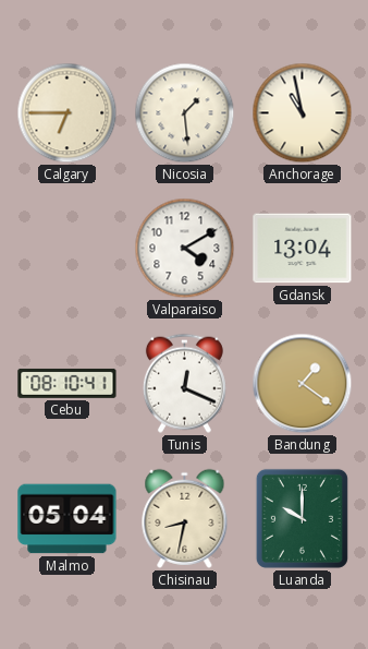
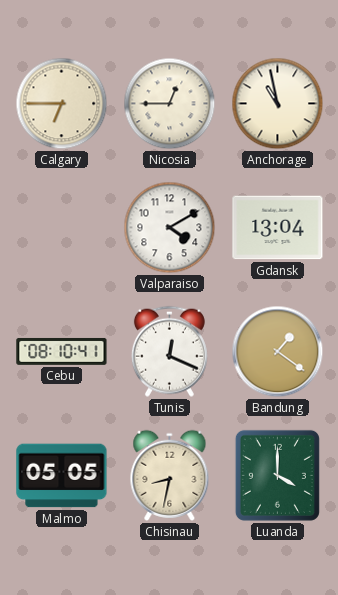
Nicosia: 1:29 -> 12:45
Malmo: 05:04 -> 05:05
Luanda: 10:00 -> 4:00
